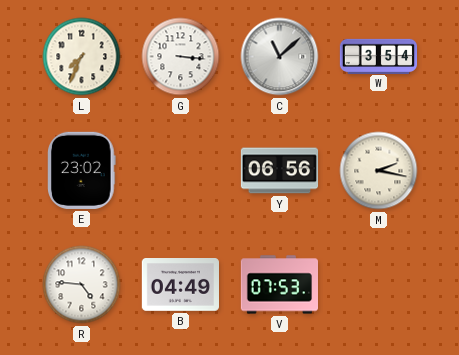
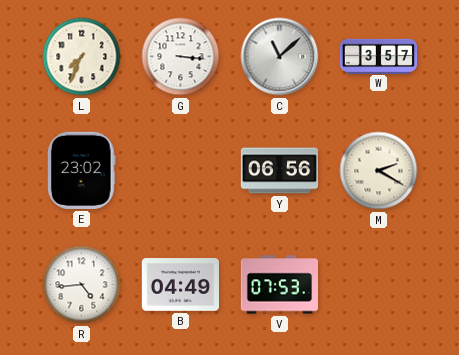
W: 3:54 -> 3:57
M: 2:17 -> 2:20
R: 4:46 -> 4:44
